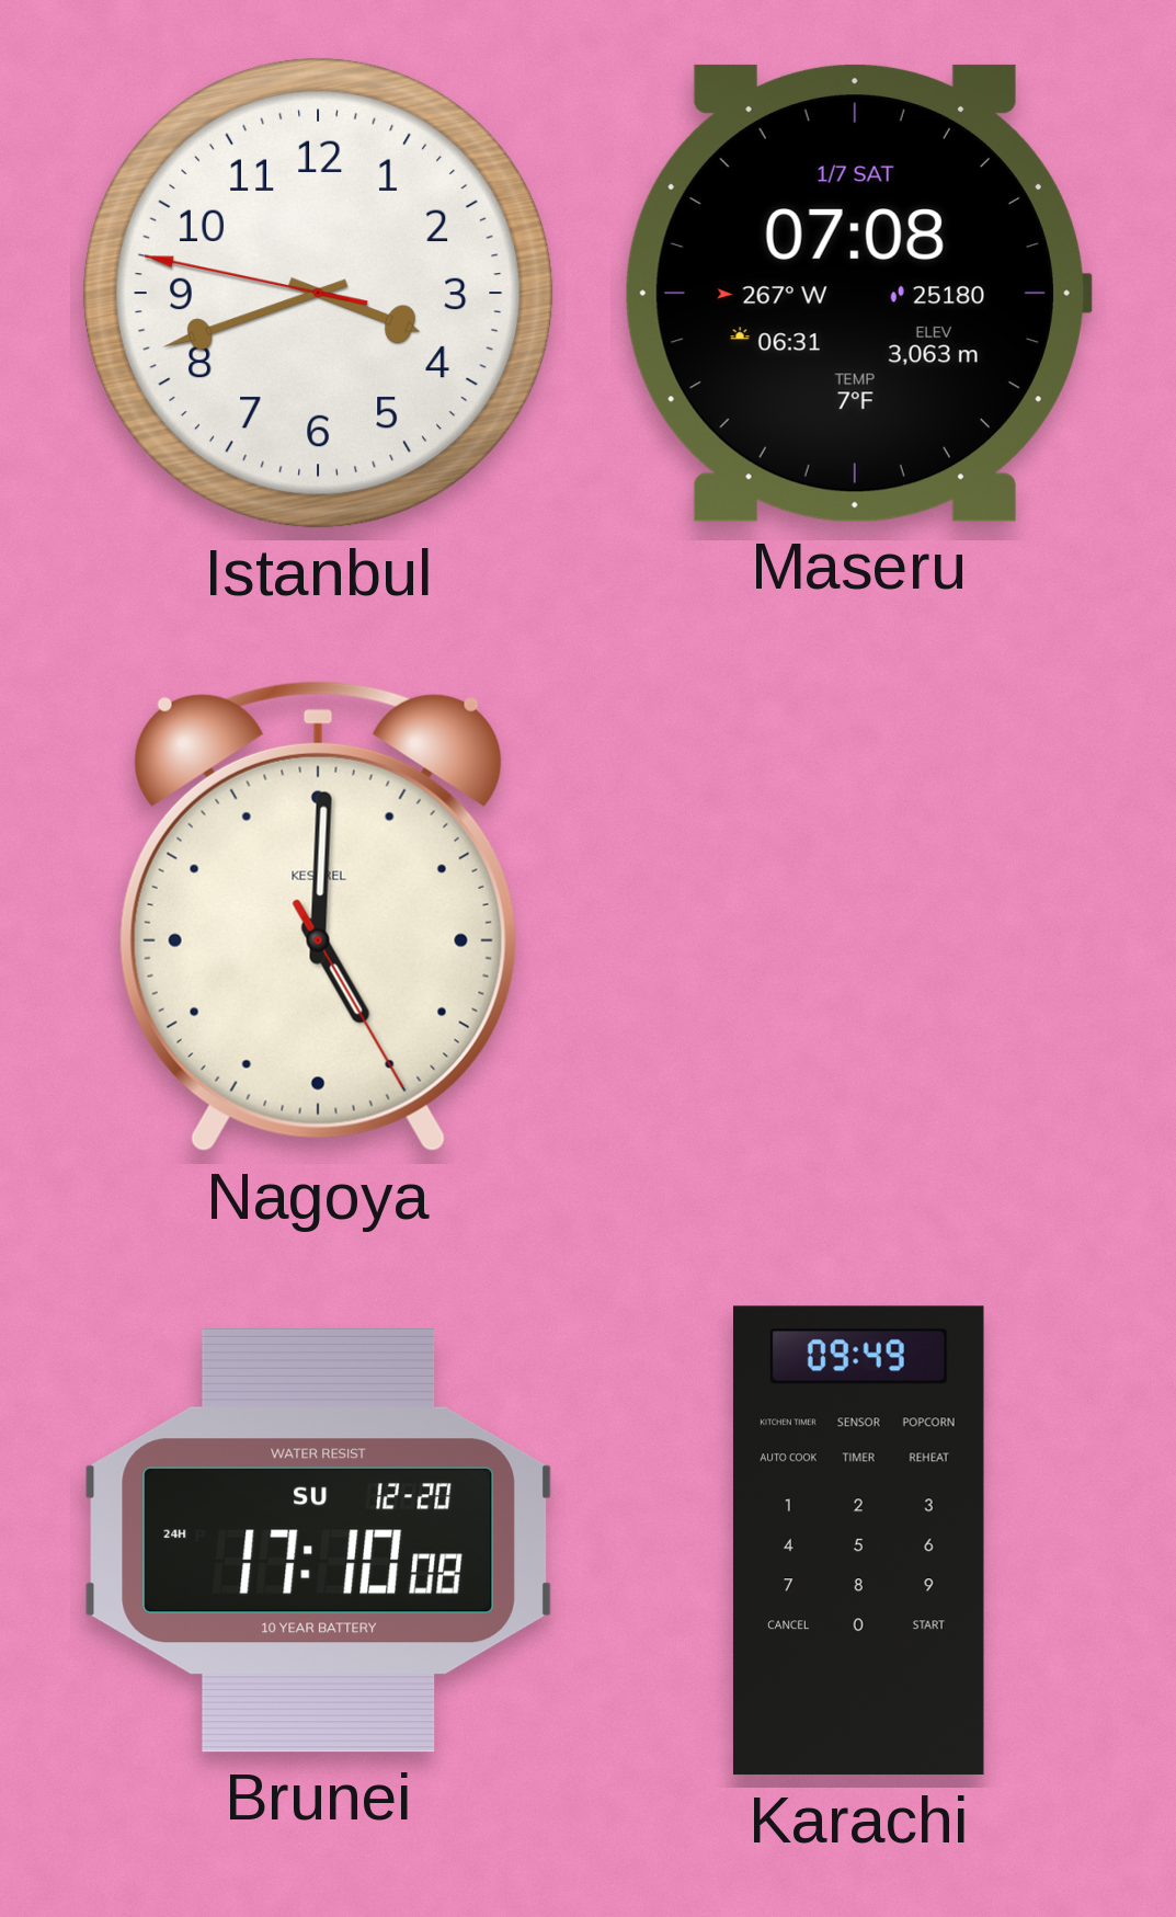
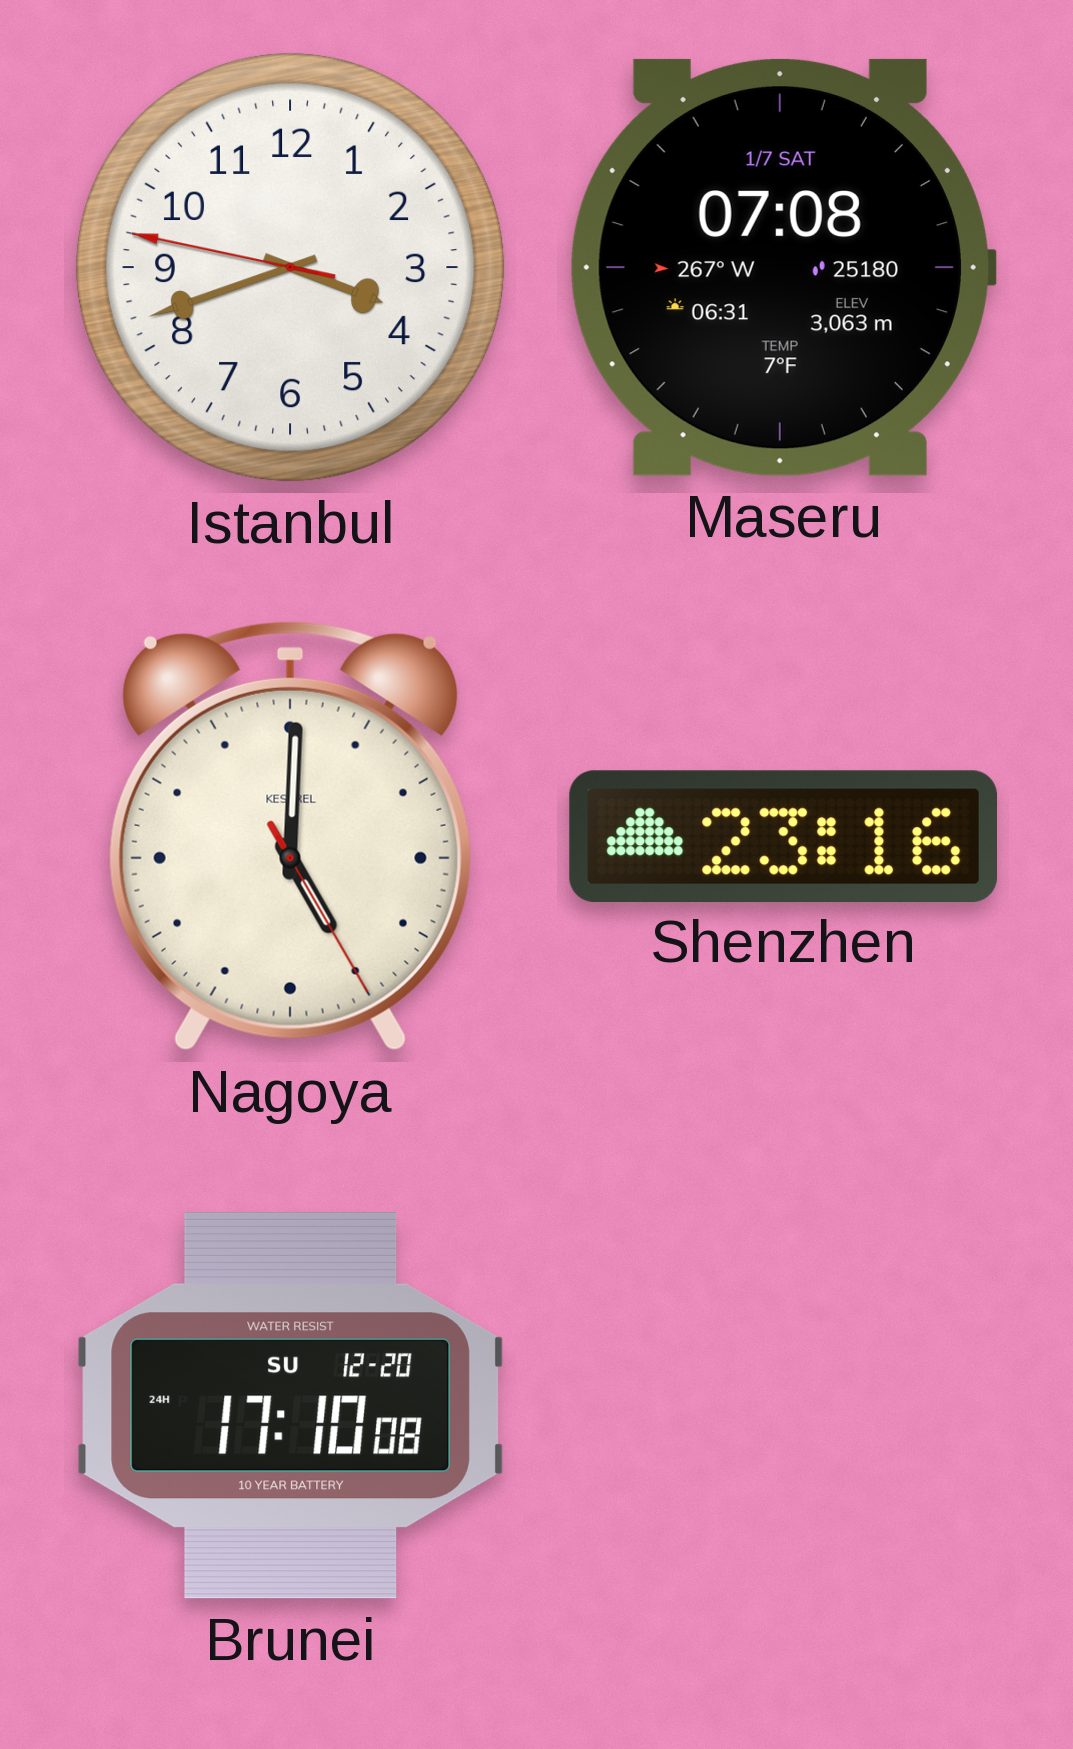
Shenzhen: none -> 23:16
Karachi: 09:49 -> none
